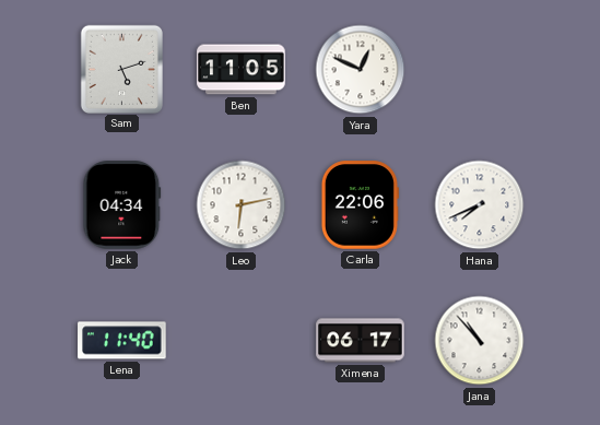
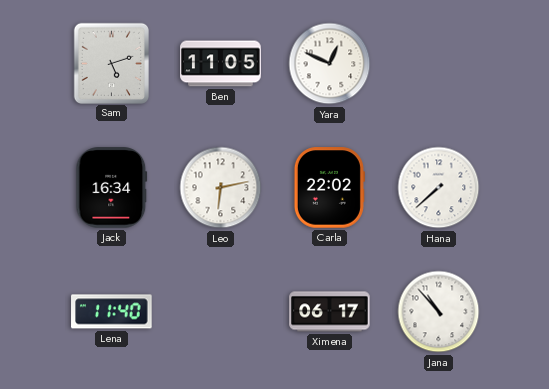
Jack: 04:34 -> 16:34
Carla: 22:06 -> 22:02
Hana: 7:41 -> 7:38
